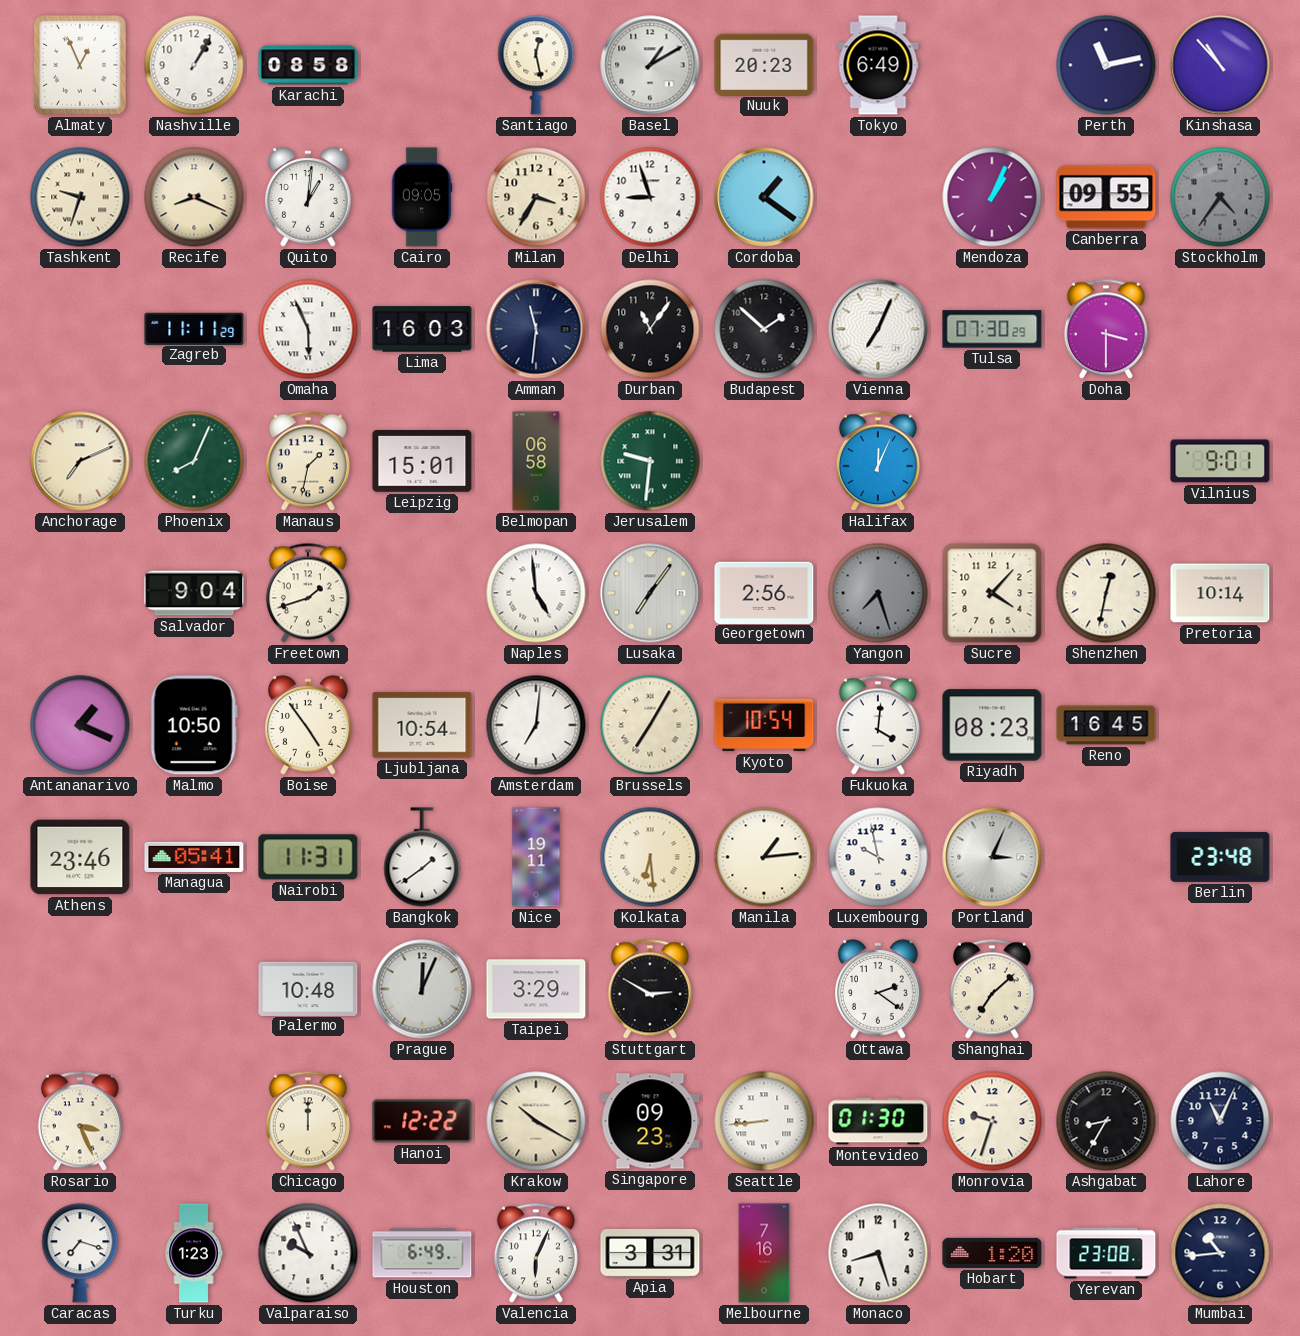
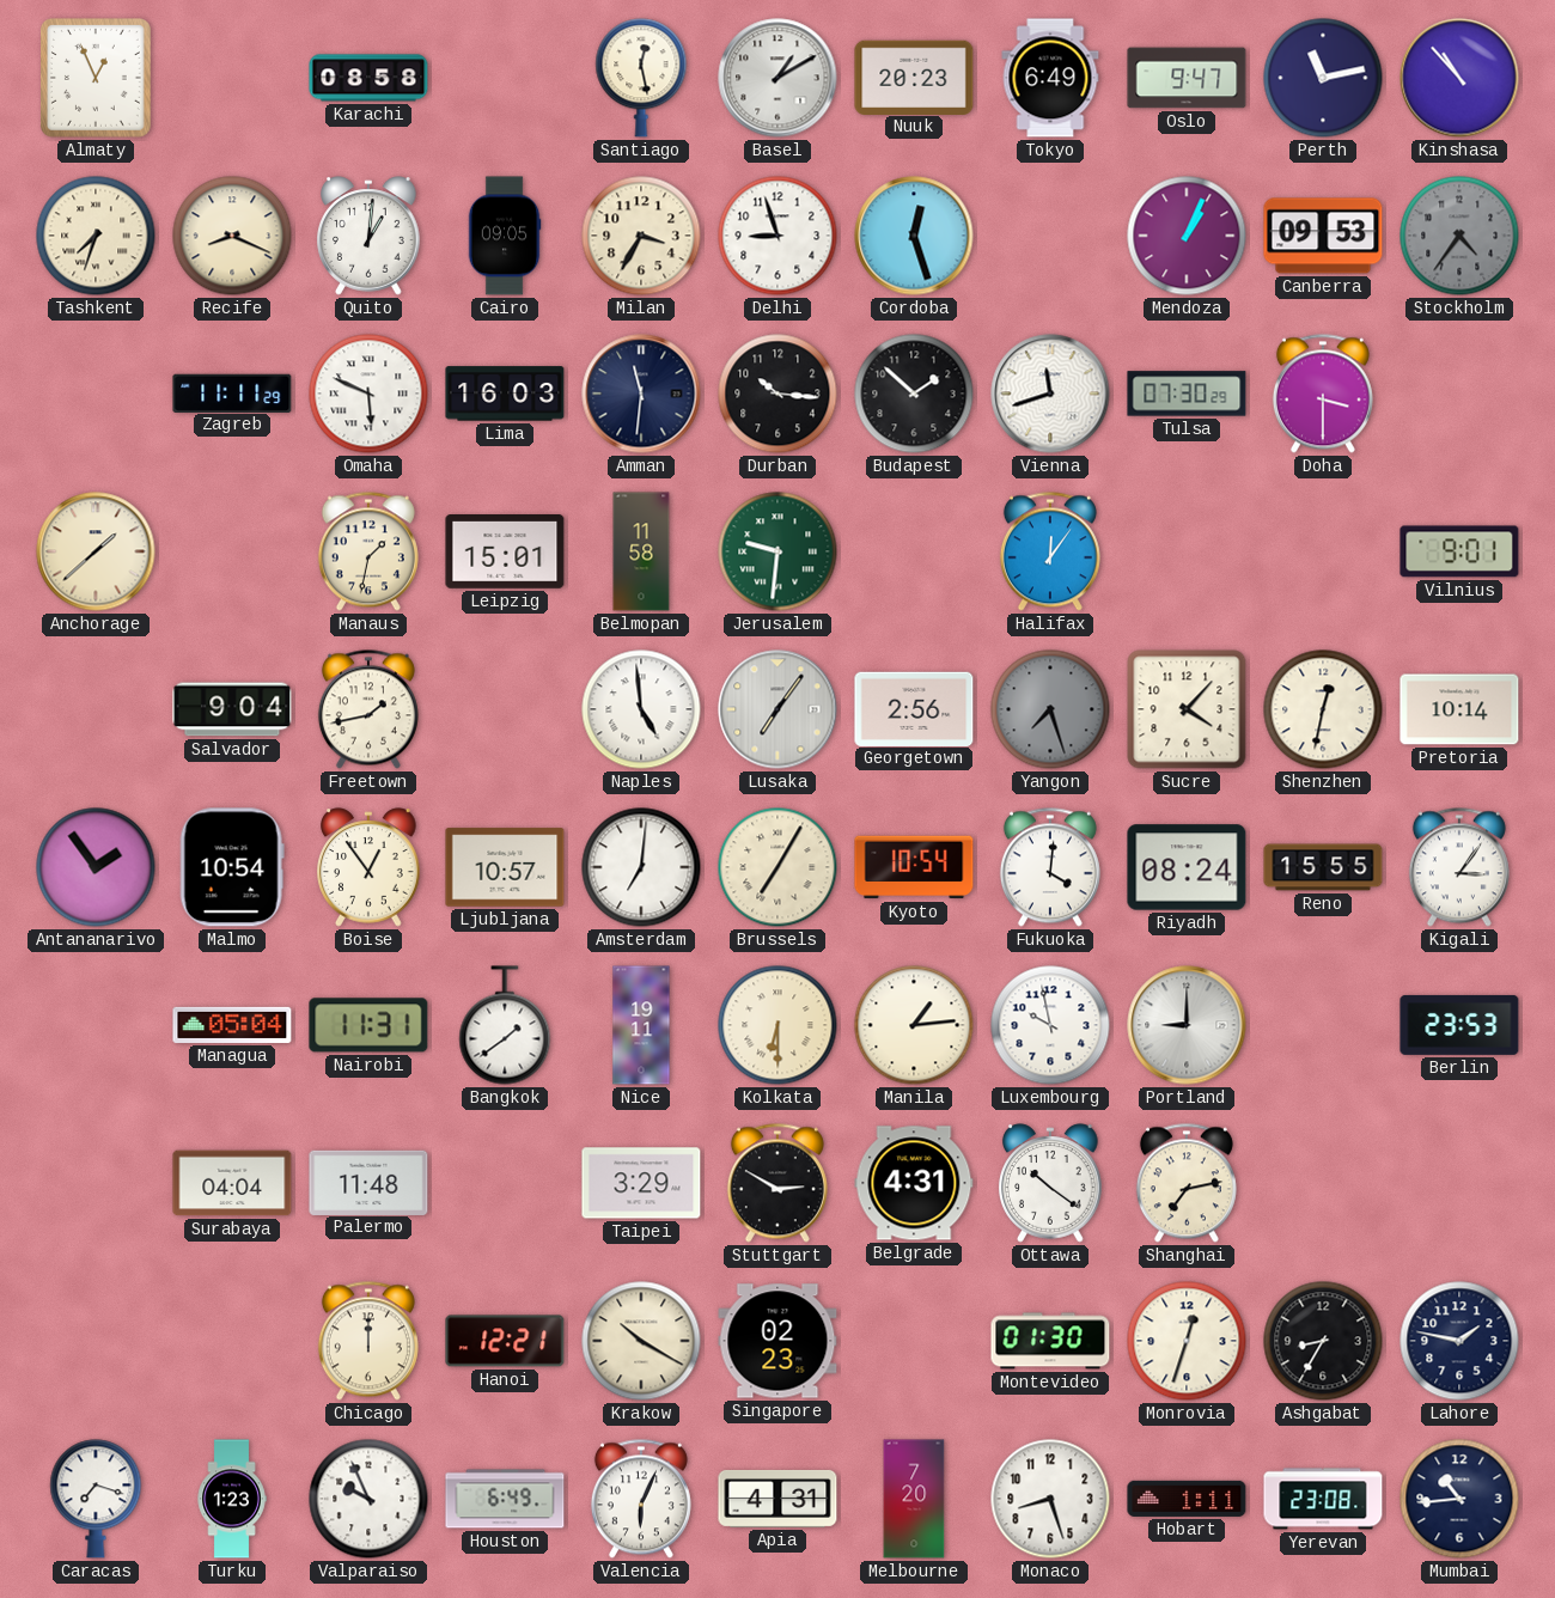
Nashville: 1:05 -> none
Oslo: none -> 9:47
Tashkent: 9:33 -> 7:33
Cordoba: 1:21 -> 12:27
Canberra: 09:55 -> 09:53
Omaha: 5:56 -> 5:49
Durban: 11:06 -> 10:16
Vienna: 7:04 -> 11:42
Anchorage: 7:11 -> 1:38
Phoenix: 8:04 -> none
Belmopan: 06:58 -> 11:58
Halifax: 12:04 -> 12:06
Freetown: 1:42 -> 1:43
Antananarivo: 1:19 -> 1:54
Malmo: 10:50 -> 10:54
Boise: 4:54 -> 12:54
Ljubljana: 10:54 -> 10:57
Riyadh: 08:23 -> 08:24
Reno: 16:45 -> 15:55
Kigali: none -> 3:06
Athens: 23:46 -> none
Managua: 05:41 -> 05:04
Kolkata: 6:29 -> 6:30
Portland: 3:04 -> 9:00
Berlin: 23:48 -> 23:53
Surabaya: none -> 04:04
Palermo: 10:48 -> 11:48
Prague: 12:04 -> none
Belgrade: none -> 4:31
Ottawa: 2:21 -> 10:21
Shanghai: 7:08 -> 7:13
Rosario: 3:26 -> none
Hanoi: 12:22 -> 12:21
Singapore: 09:23 -> 02:23
Seattle: 8:44 -> none
Monrovia: 9:33 -> 12:33
Lahore: 11:04 -> 1:47
Apia: 3:31 -> 4:31
Melbourne: 7:16 -> 7:20
Hobart: 1:20 -> 1:11
